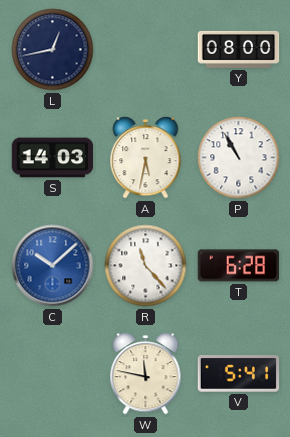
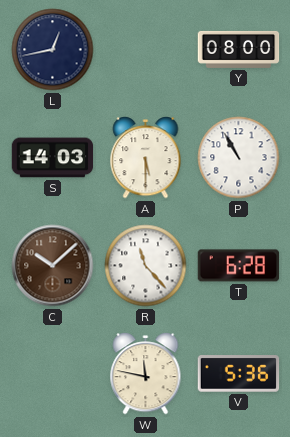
A: 5:32 -> 5:30
C dial: blue -> brown
V: 5:41 -> 5:36
